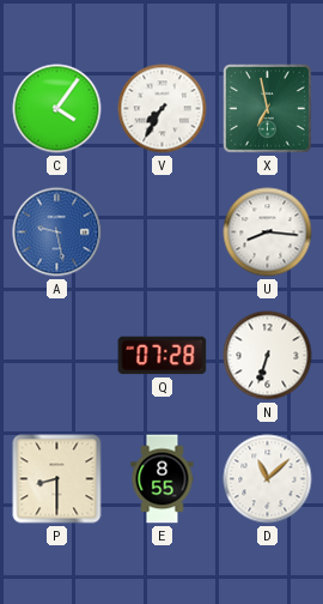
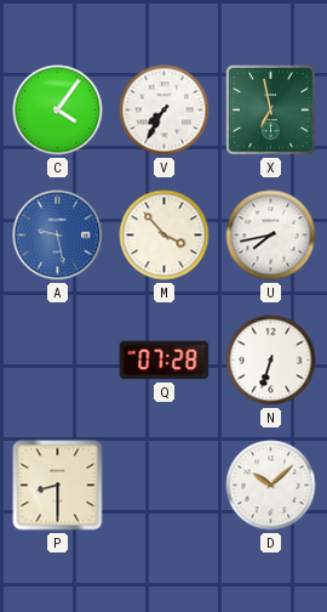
M: none -> 3:53
U: 8:16 -> 7:43
E: 8:55 -> none
D: 11:08 -> 10:08
